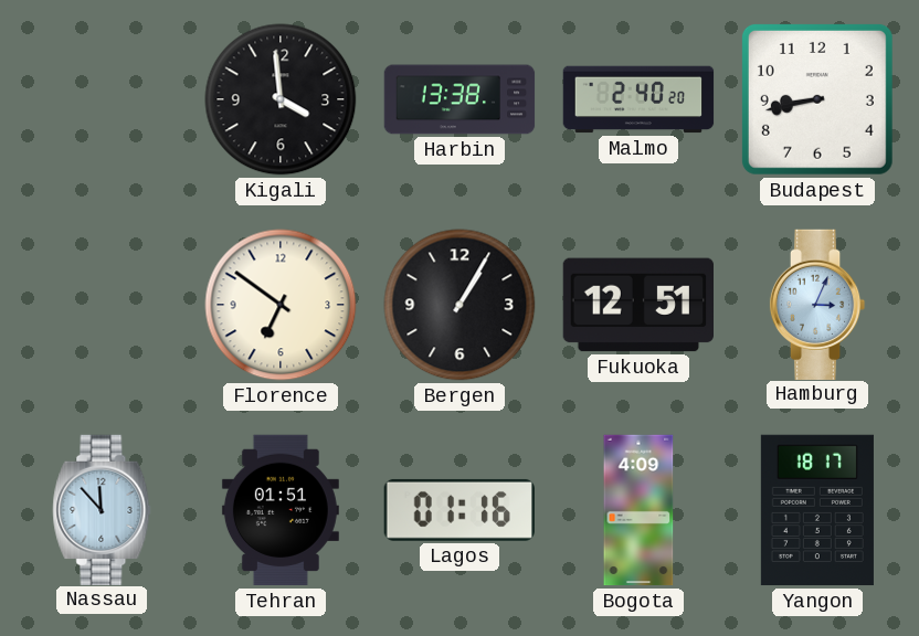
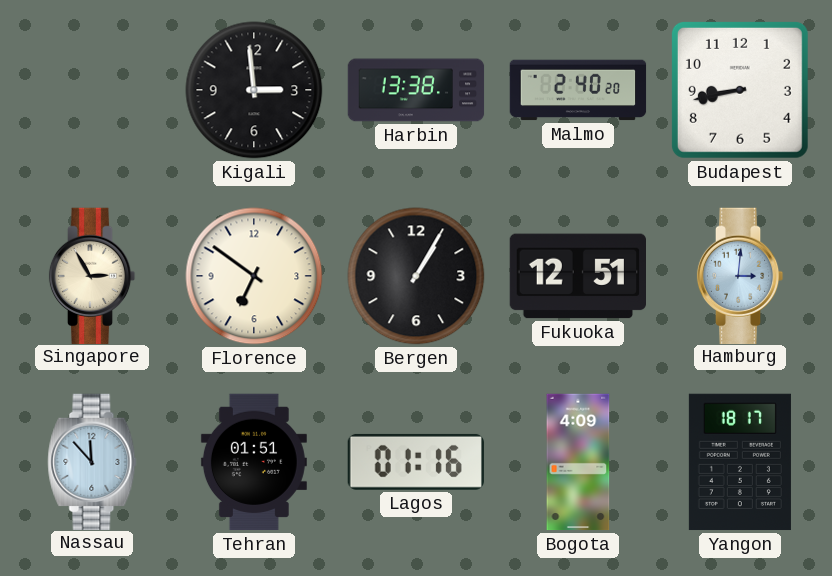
Kigali: 3:59 -> 2:59
Singapore: none -> 2:55
Hamburg: 3:04 -> 3:01
